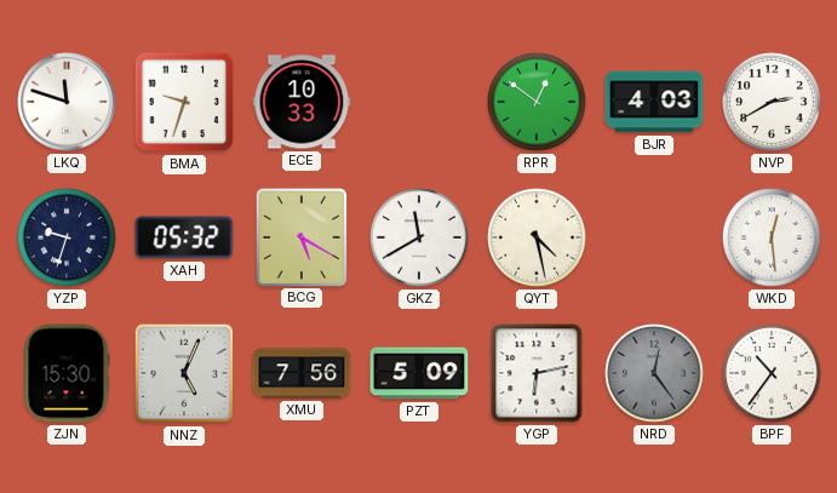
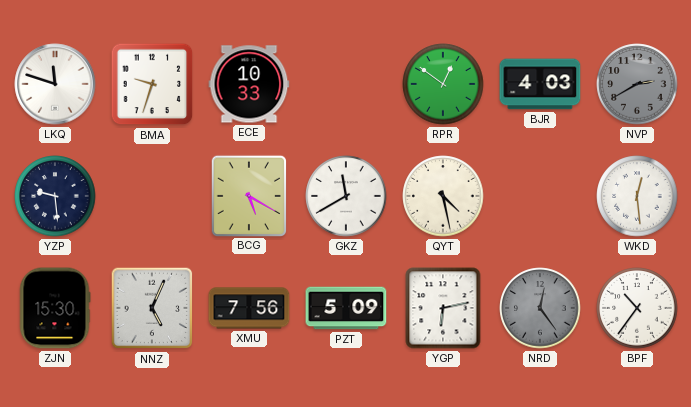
NVP dial: white -> grey
YZP: 9:33 -> 9:29
XAH: 05:32 -> none
